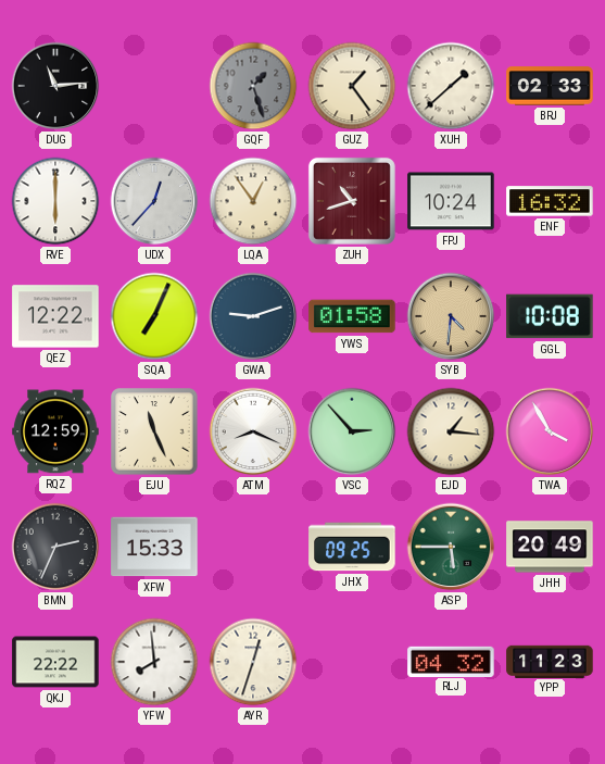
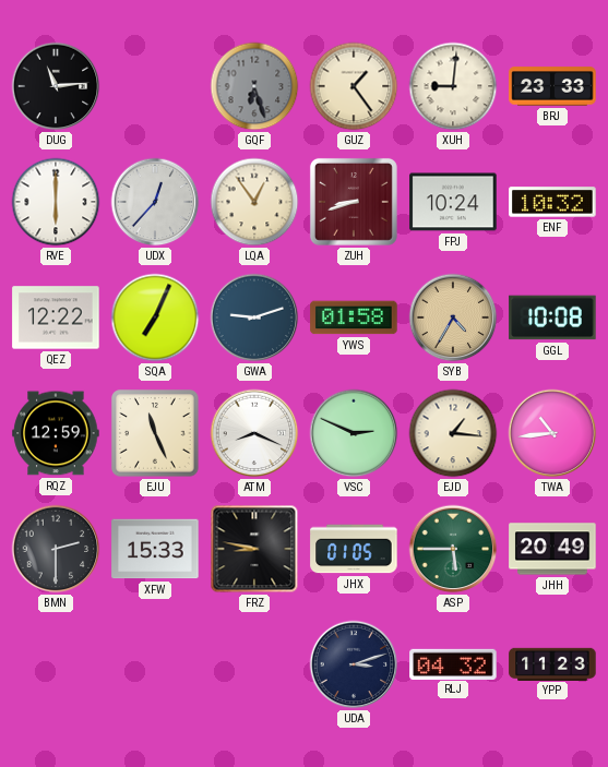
GQF: 1:27 -> 6:27
XUH: 1:38 -> 9:01
BRJ: 02:33 -> 23:33
ZUH: 10:42 -> 8:42
ENF: 16:32 -> 10:32
SYB: 4:31 -> 4:35
VSC: 2:53 -> 2:49
TWA: 3:55 -> 10:44
BMN: 2:34 -> 2:30
FRZ: none -> 8:47
JHX: 09:25 -> 01:05
QKJ: 22:22 -> none
YFW: 7:59 -> none
AYR: 12:33 -> none
UDA: none -> 3:12
